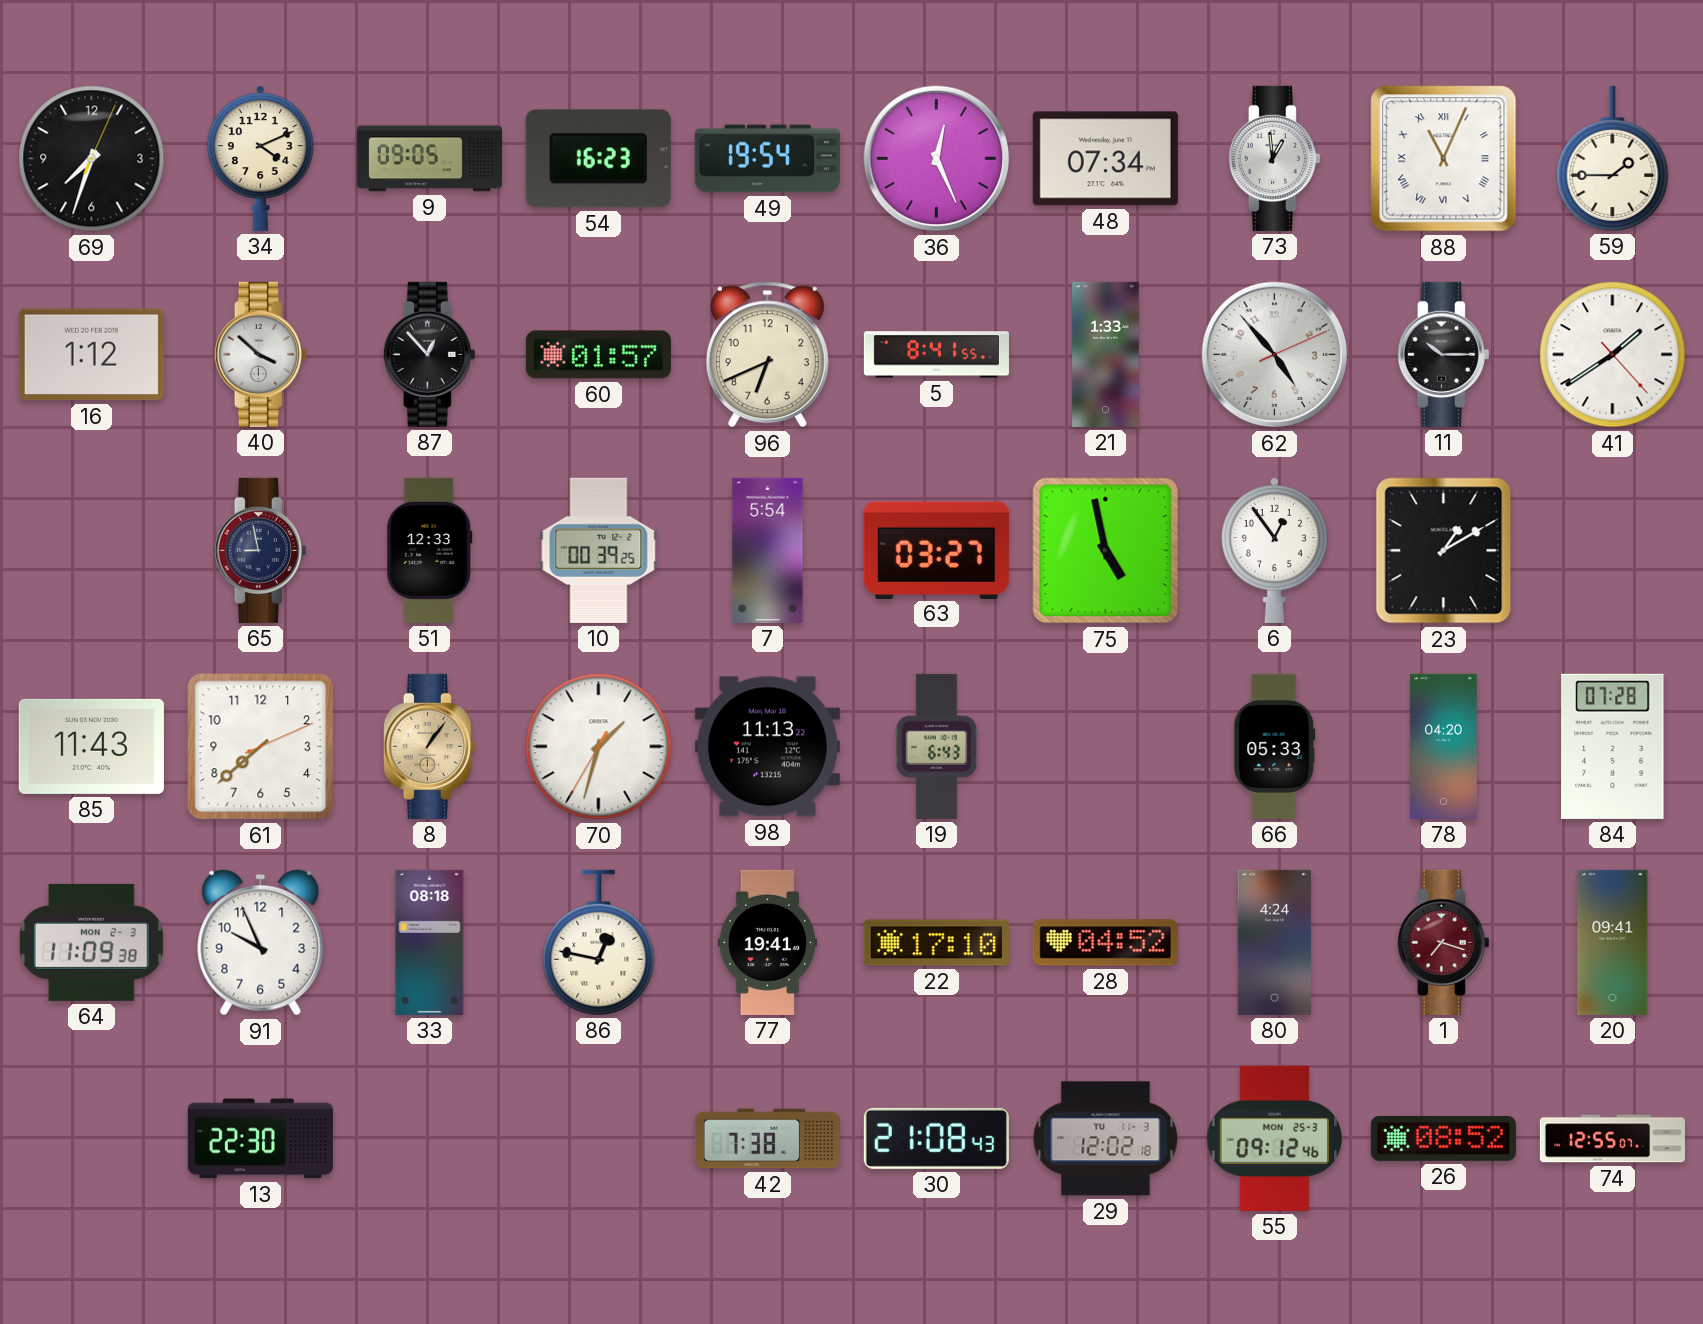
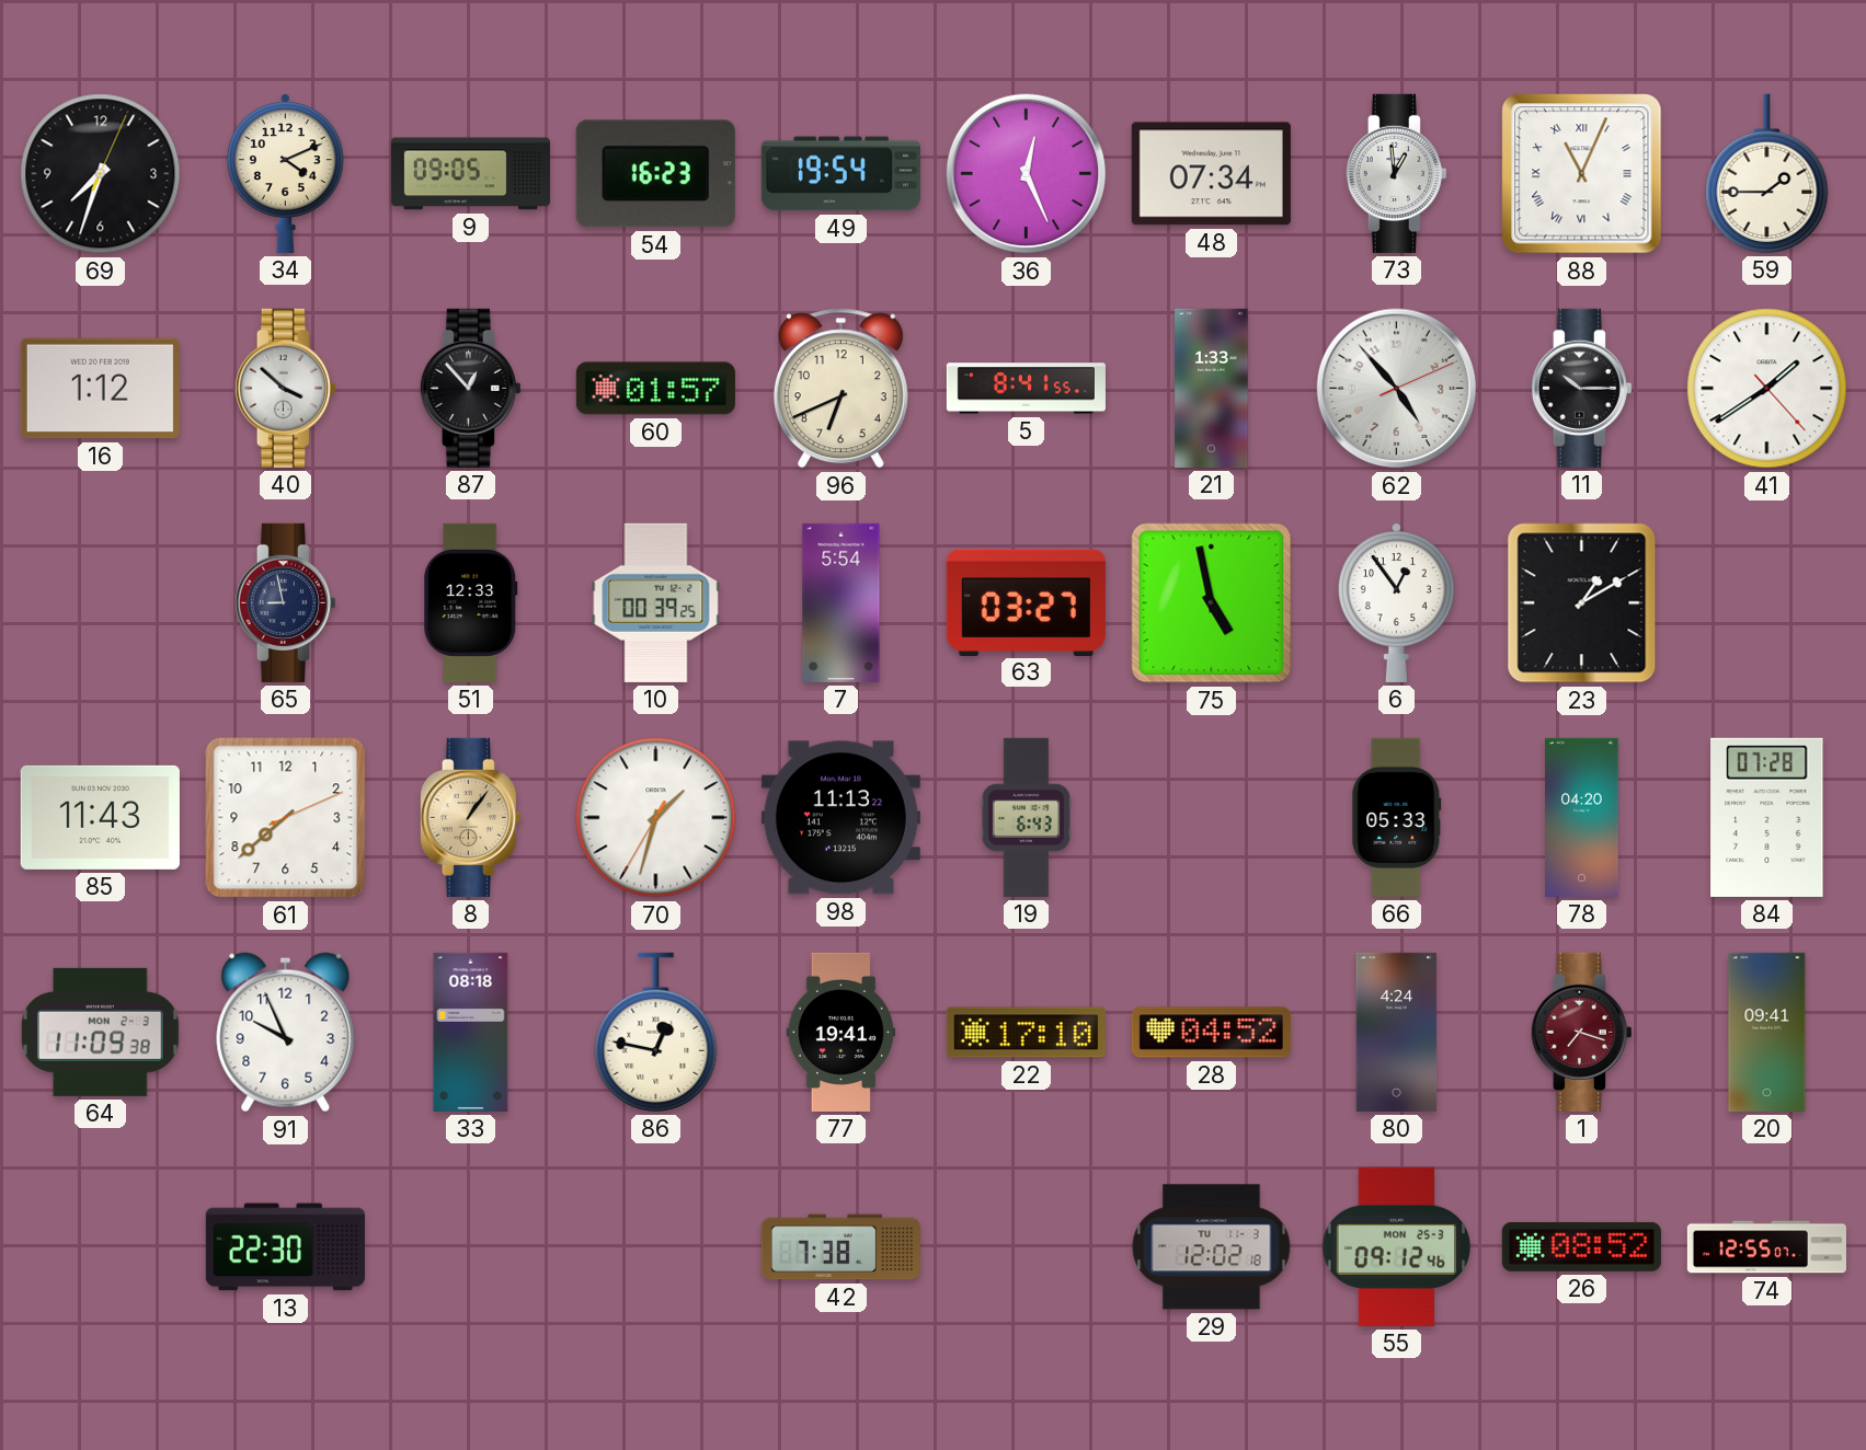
30: 21:08 -> none
